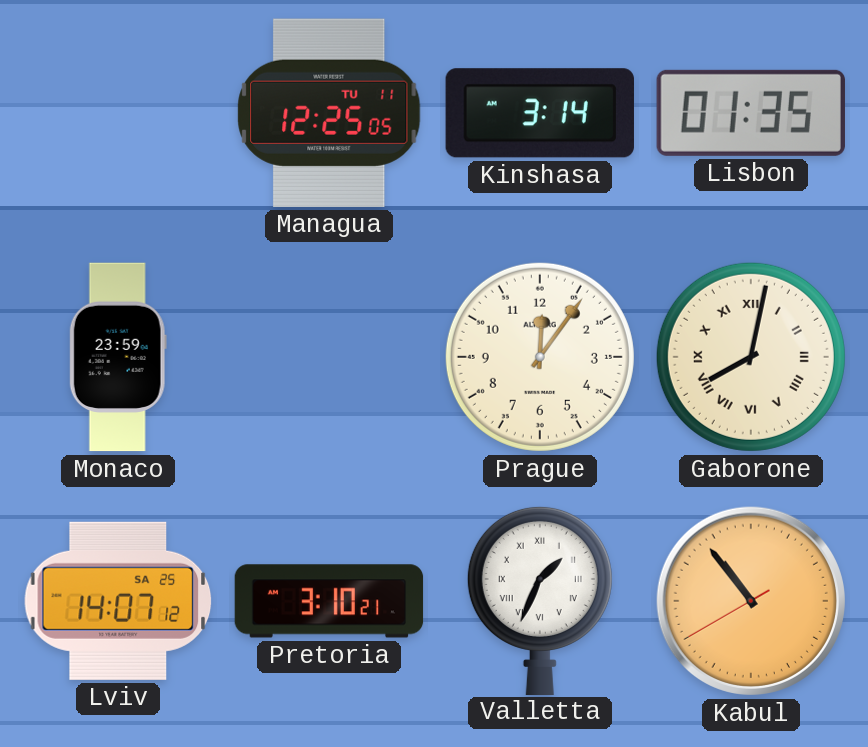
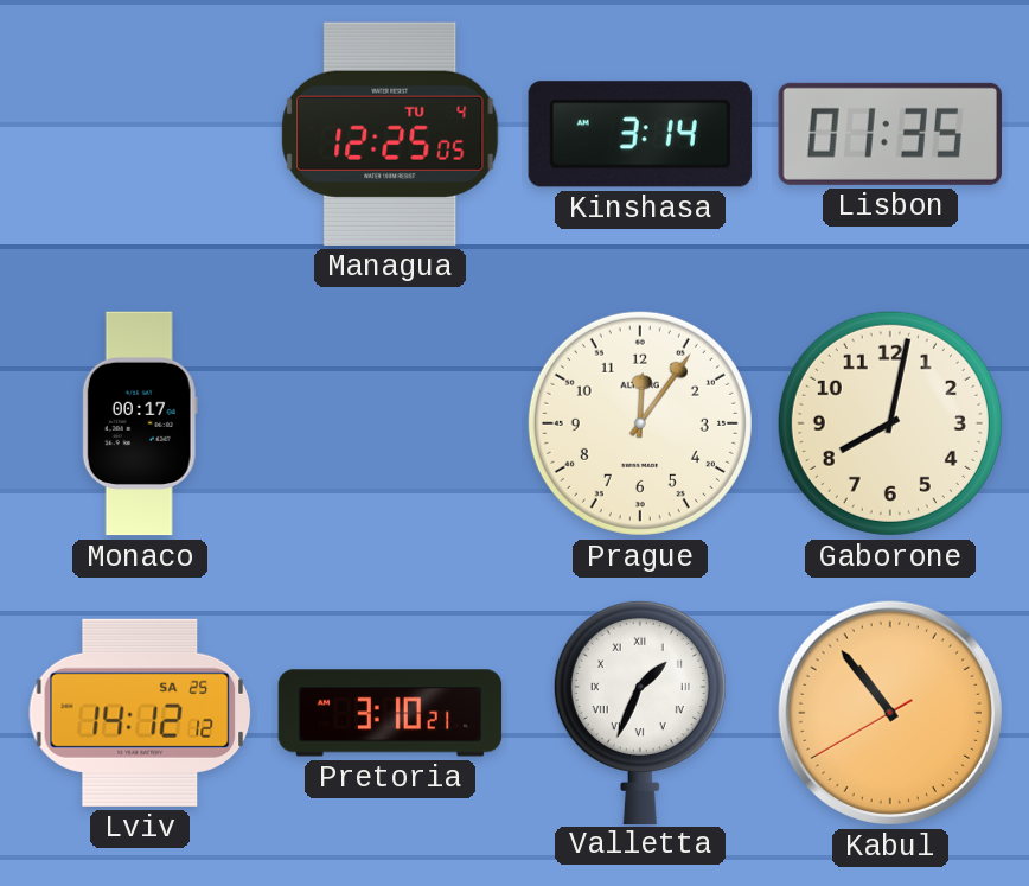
Managua date: TU 11 -> TU 4
Monaco: 23:59 -> 00:17
Gaborone numerals: Roman -> Arabic
Lviv: 14:07 -> 14:12
